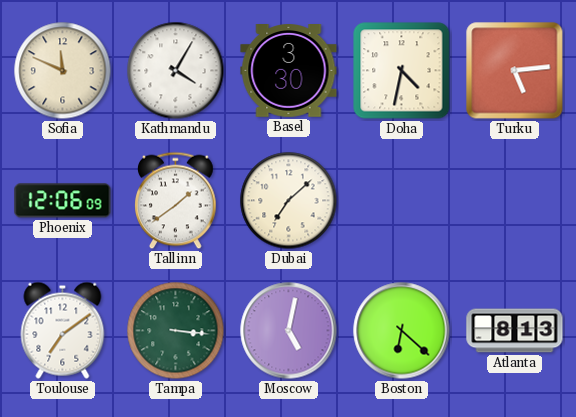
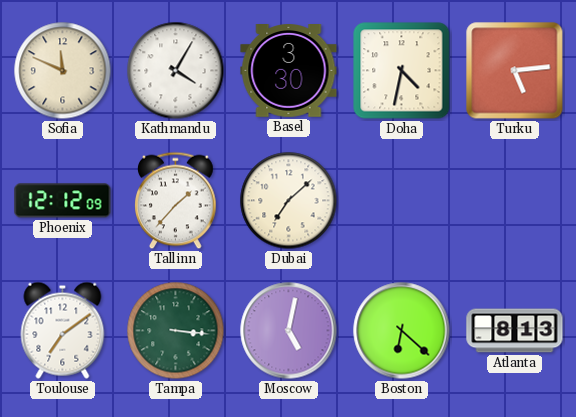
Phoenix: 12:06 -> 12:12
Tallinn: 1:39 -> 1:37
